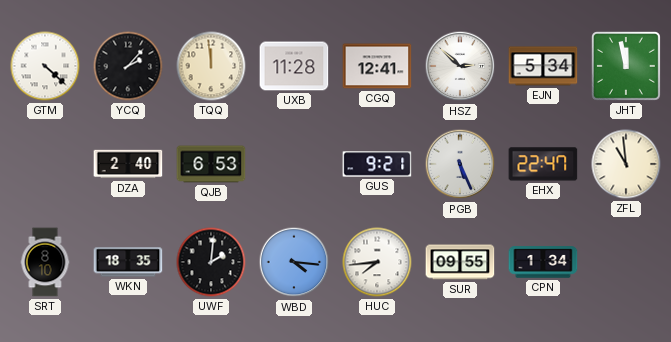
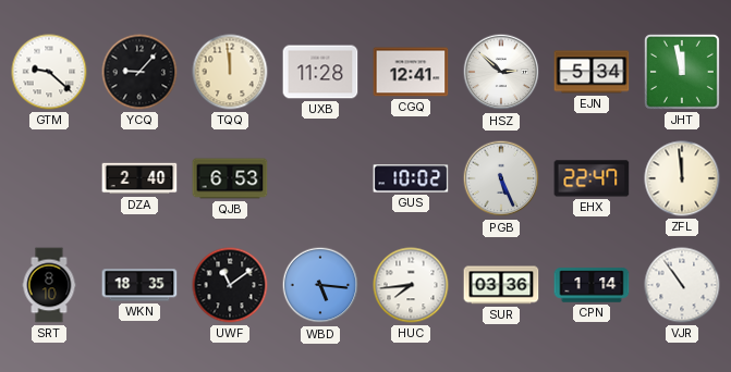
GTM: 4:22 -> 9:22
YCQ: 2:07 -> 9:07
GUS: 9:21 -> 10:02
ZFL: 10:59 -> 11:59
UWF: 2:01 -> 11:09
WBD: 4:16 -> 5:16
SUR: 09:55 -> 03:36
CPN: 1:34 -> 1:14
VJR: none -> 10:54
